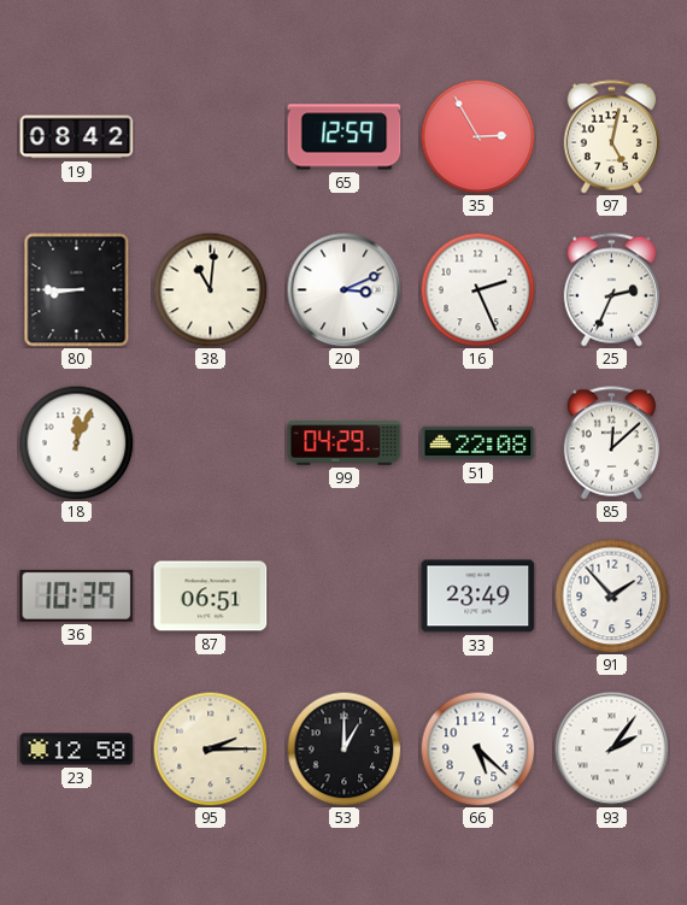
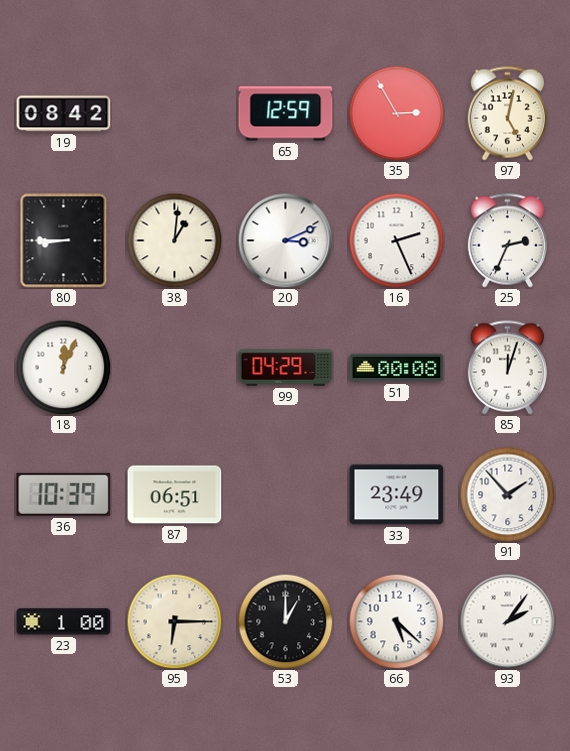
38: 11:01 -> 1:01
51: 22:08 -> 00:08
85: 12:08 -> 12:03
23: 12:58 -> 1:00
95: 2:15 -> 6:15
